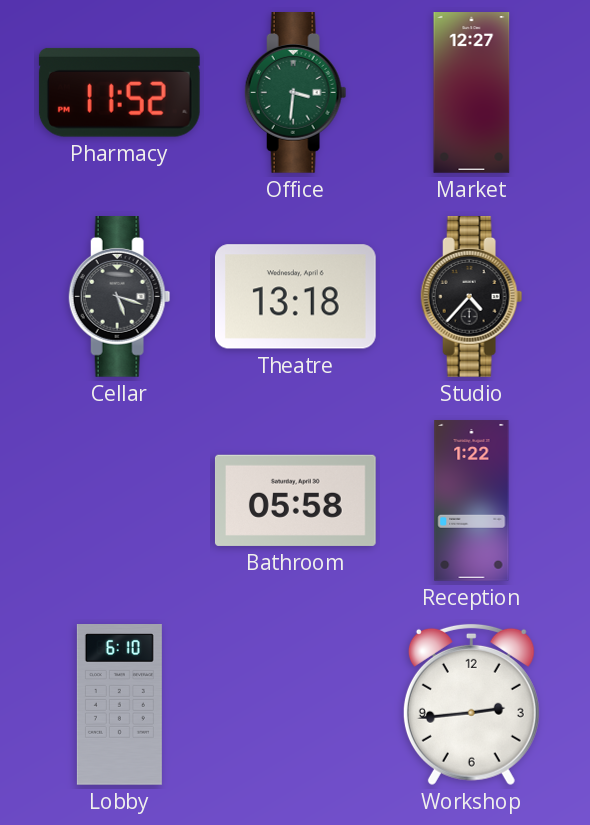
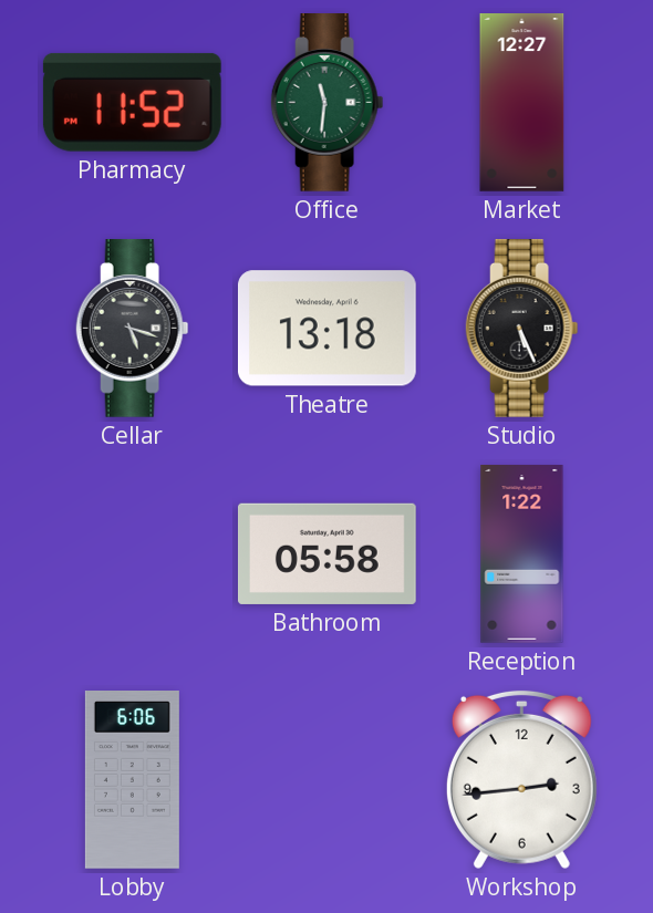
Office: 3:31 -> 11:31
Studio: 4:37 -> 5:26
Lobby: 6:10 -> 6:06
